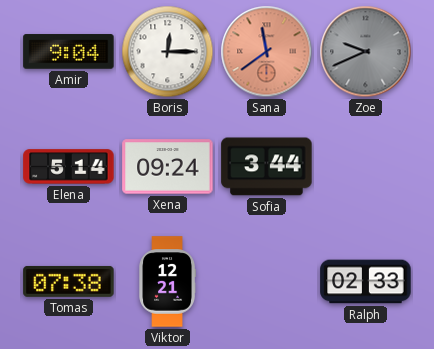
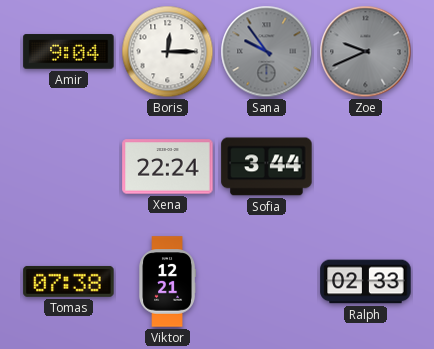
Sana: 11:39 -> 9:54
Sana dial: salmon -> grey
Elena: 5:14 -> none
Xena: 09:24 -> 22:24
